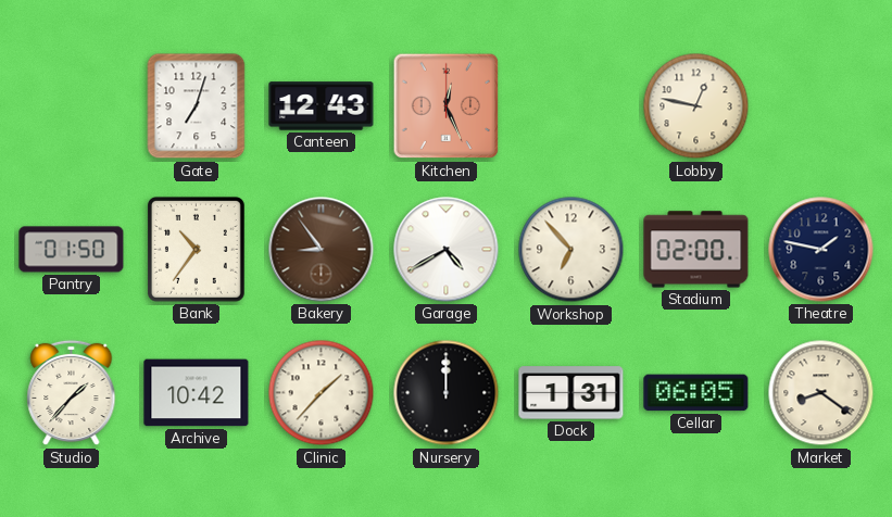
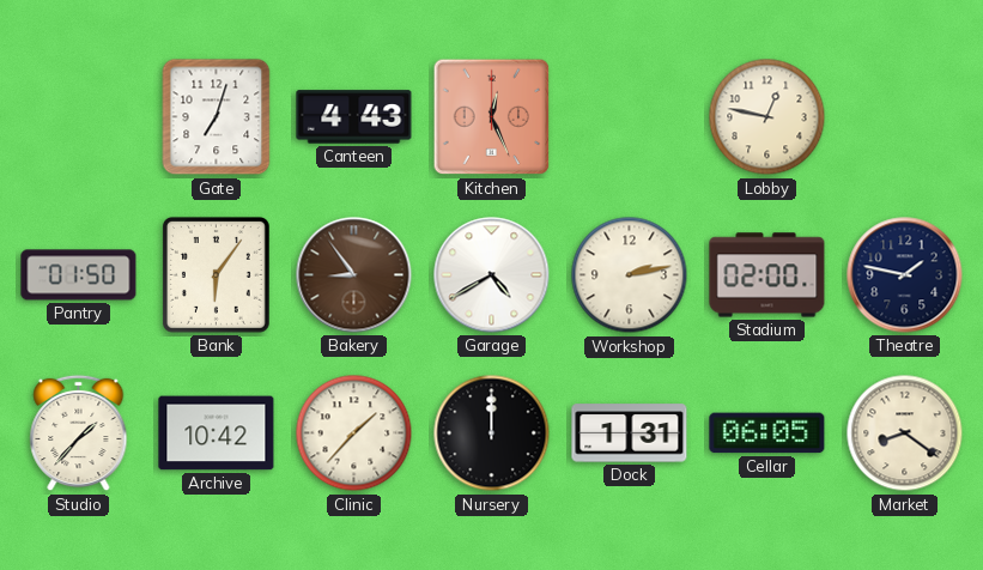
Canteen: 12:43 -> 4:43
Bank: 10:36 -> 6:06
Workshop: 6:53 -> 2:13
